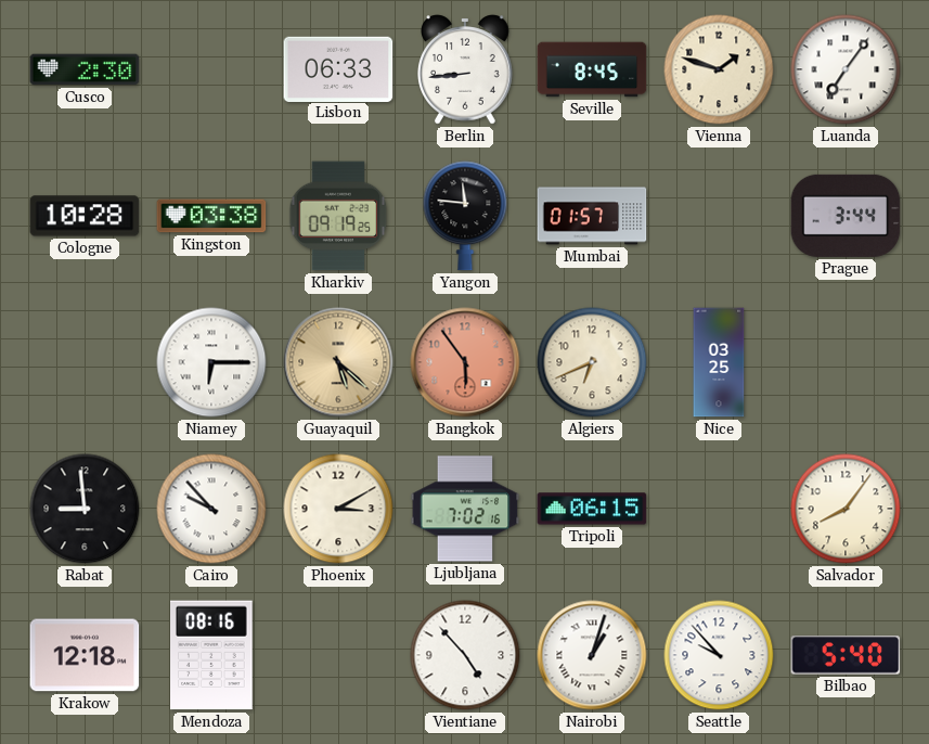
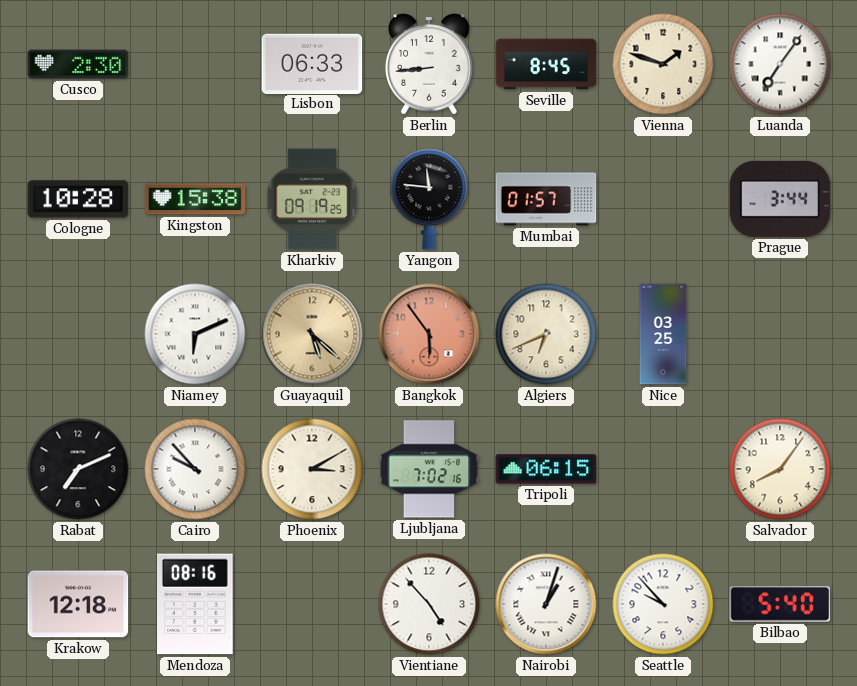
Kingston: 03:38 -> 15:38
Niamey: 6:15 -> 6:11
Rabat: 8:59 -> 7:11
